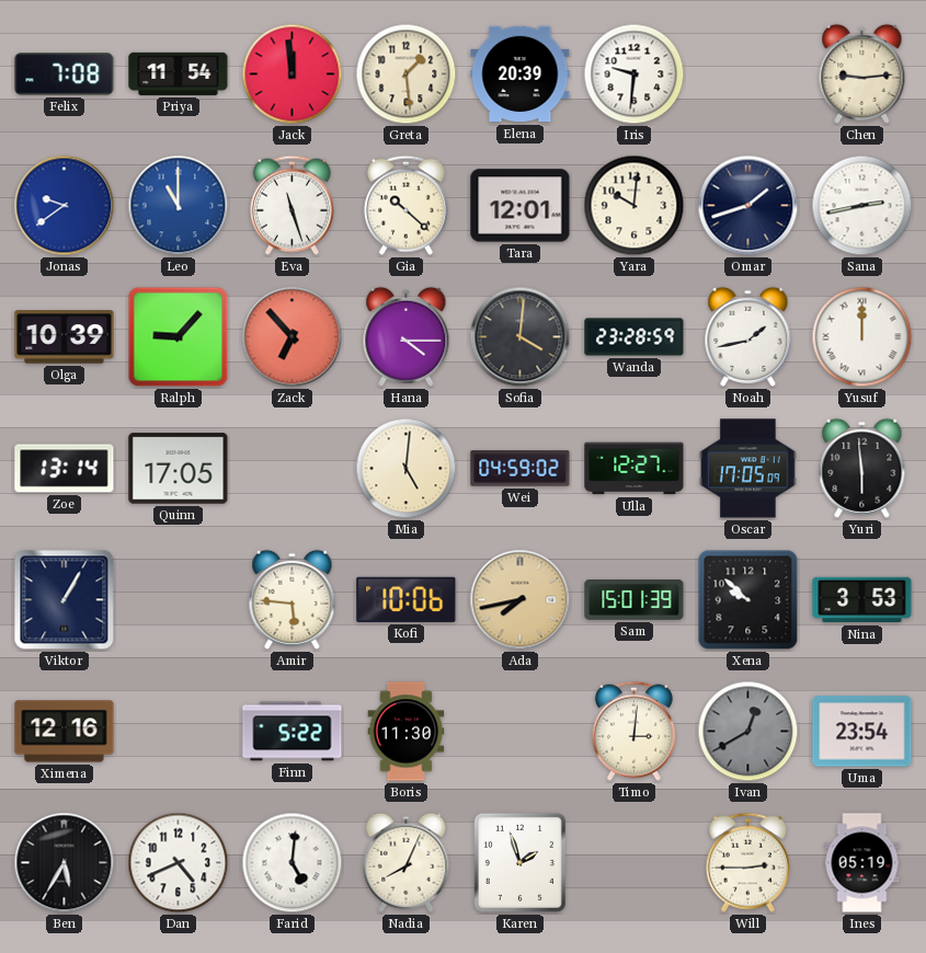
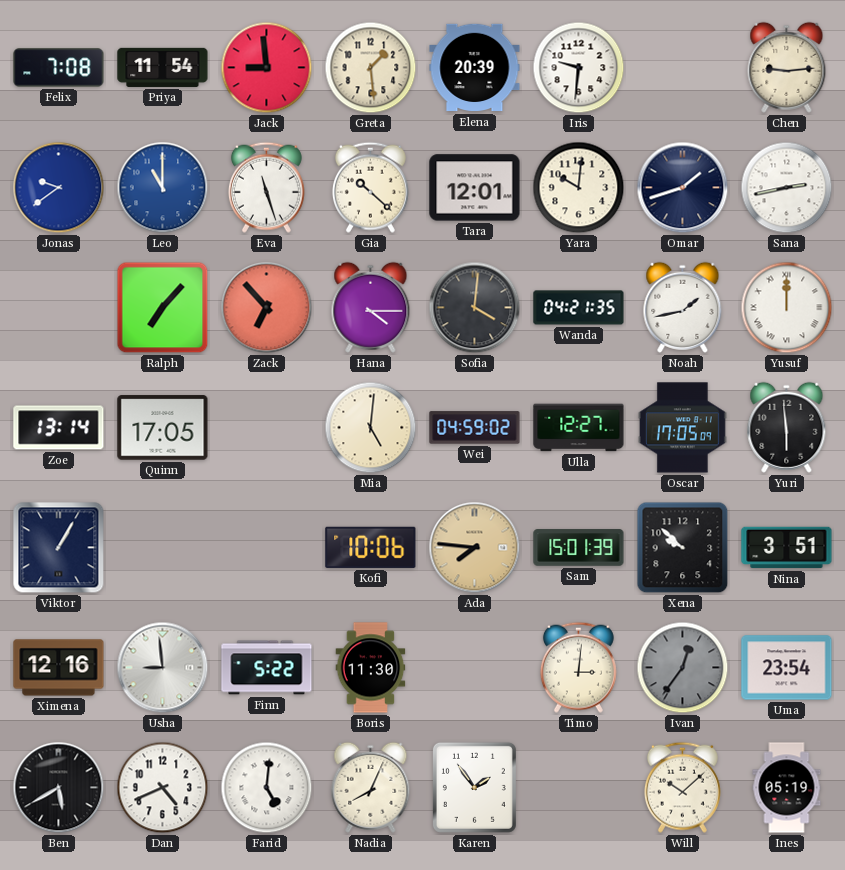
Jack: 11:59 -> 8:59
Olga: 10:39 -> none
Ralph: 9:07 -> 7:07
Wanda: 23:28 -> 04:21
Amir: 5:46 -> none
Ada: 7:43 -> 7:46
Nina: 3:53 -> 3:51
Usha: none -> 8:59
Ivan: 12:40 -> 12:36
Ben: 5:35 -> 5:40
Karen: 1:57 -> 1:54
Will: 2:45 -> 10:08
